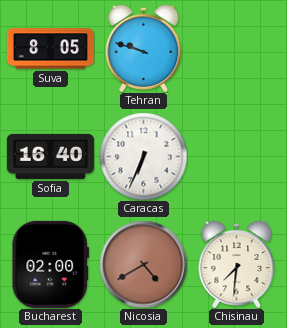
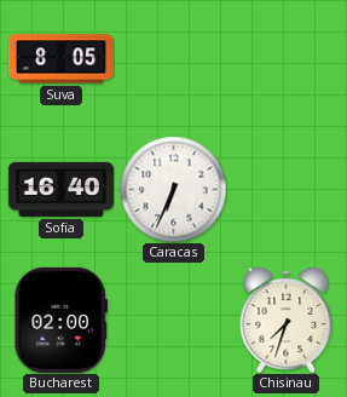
Tehran: 9:48 -> none
Nicosia: 4:40 -> none
Chisinau: 7:31 -> 7:33
